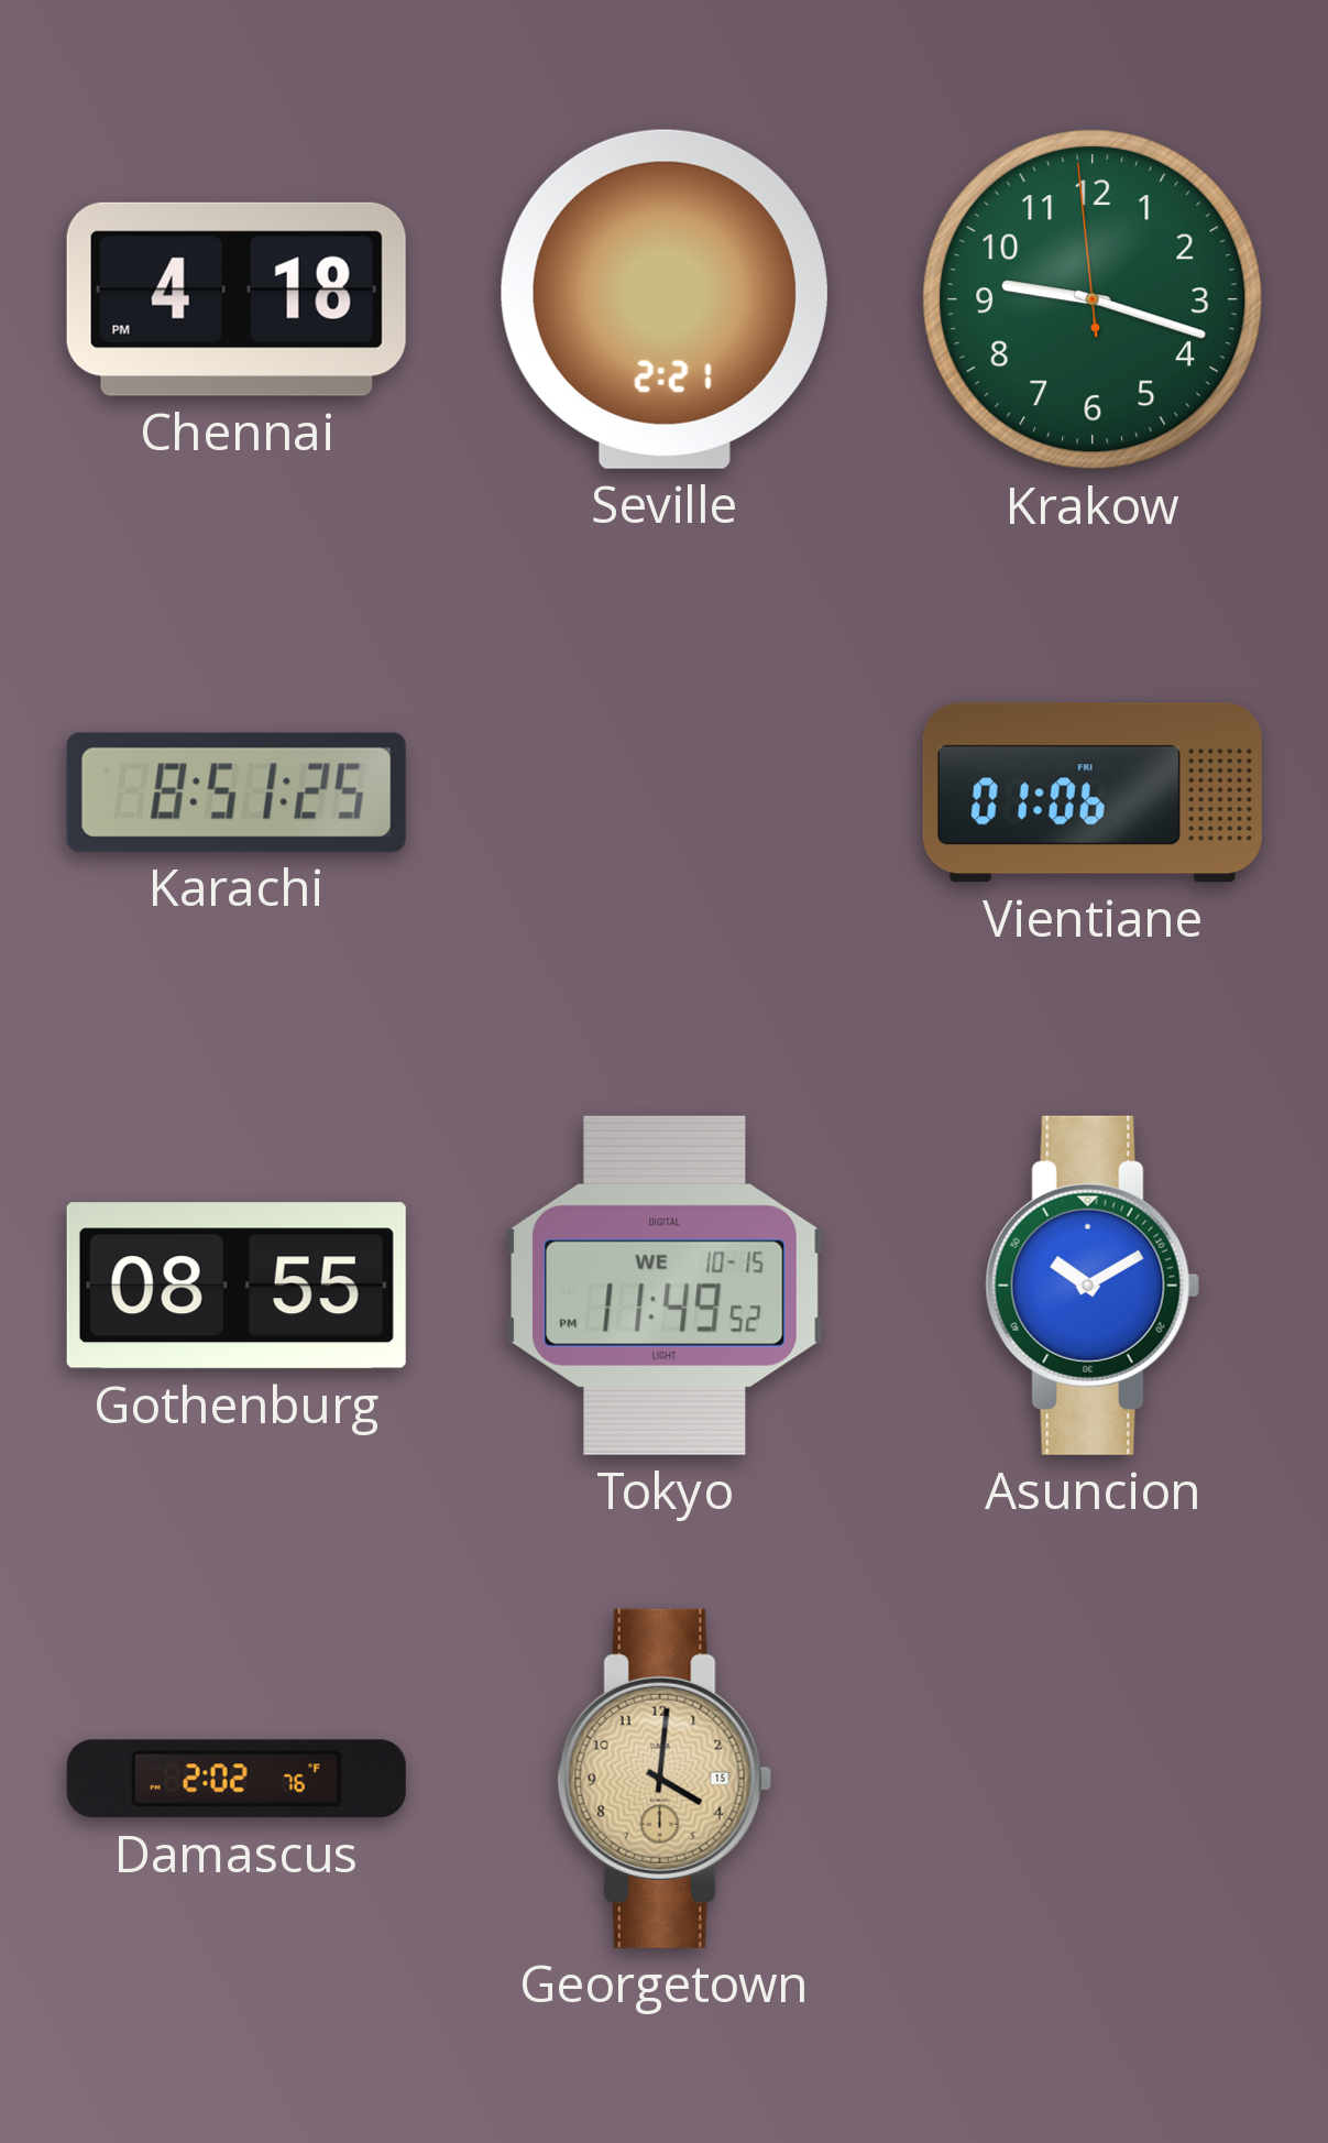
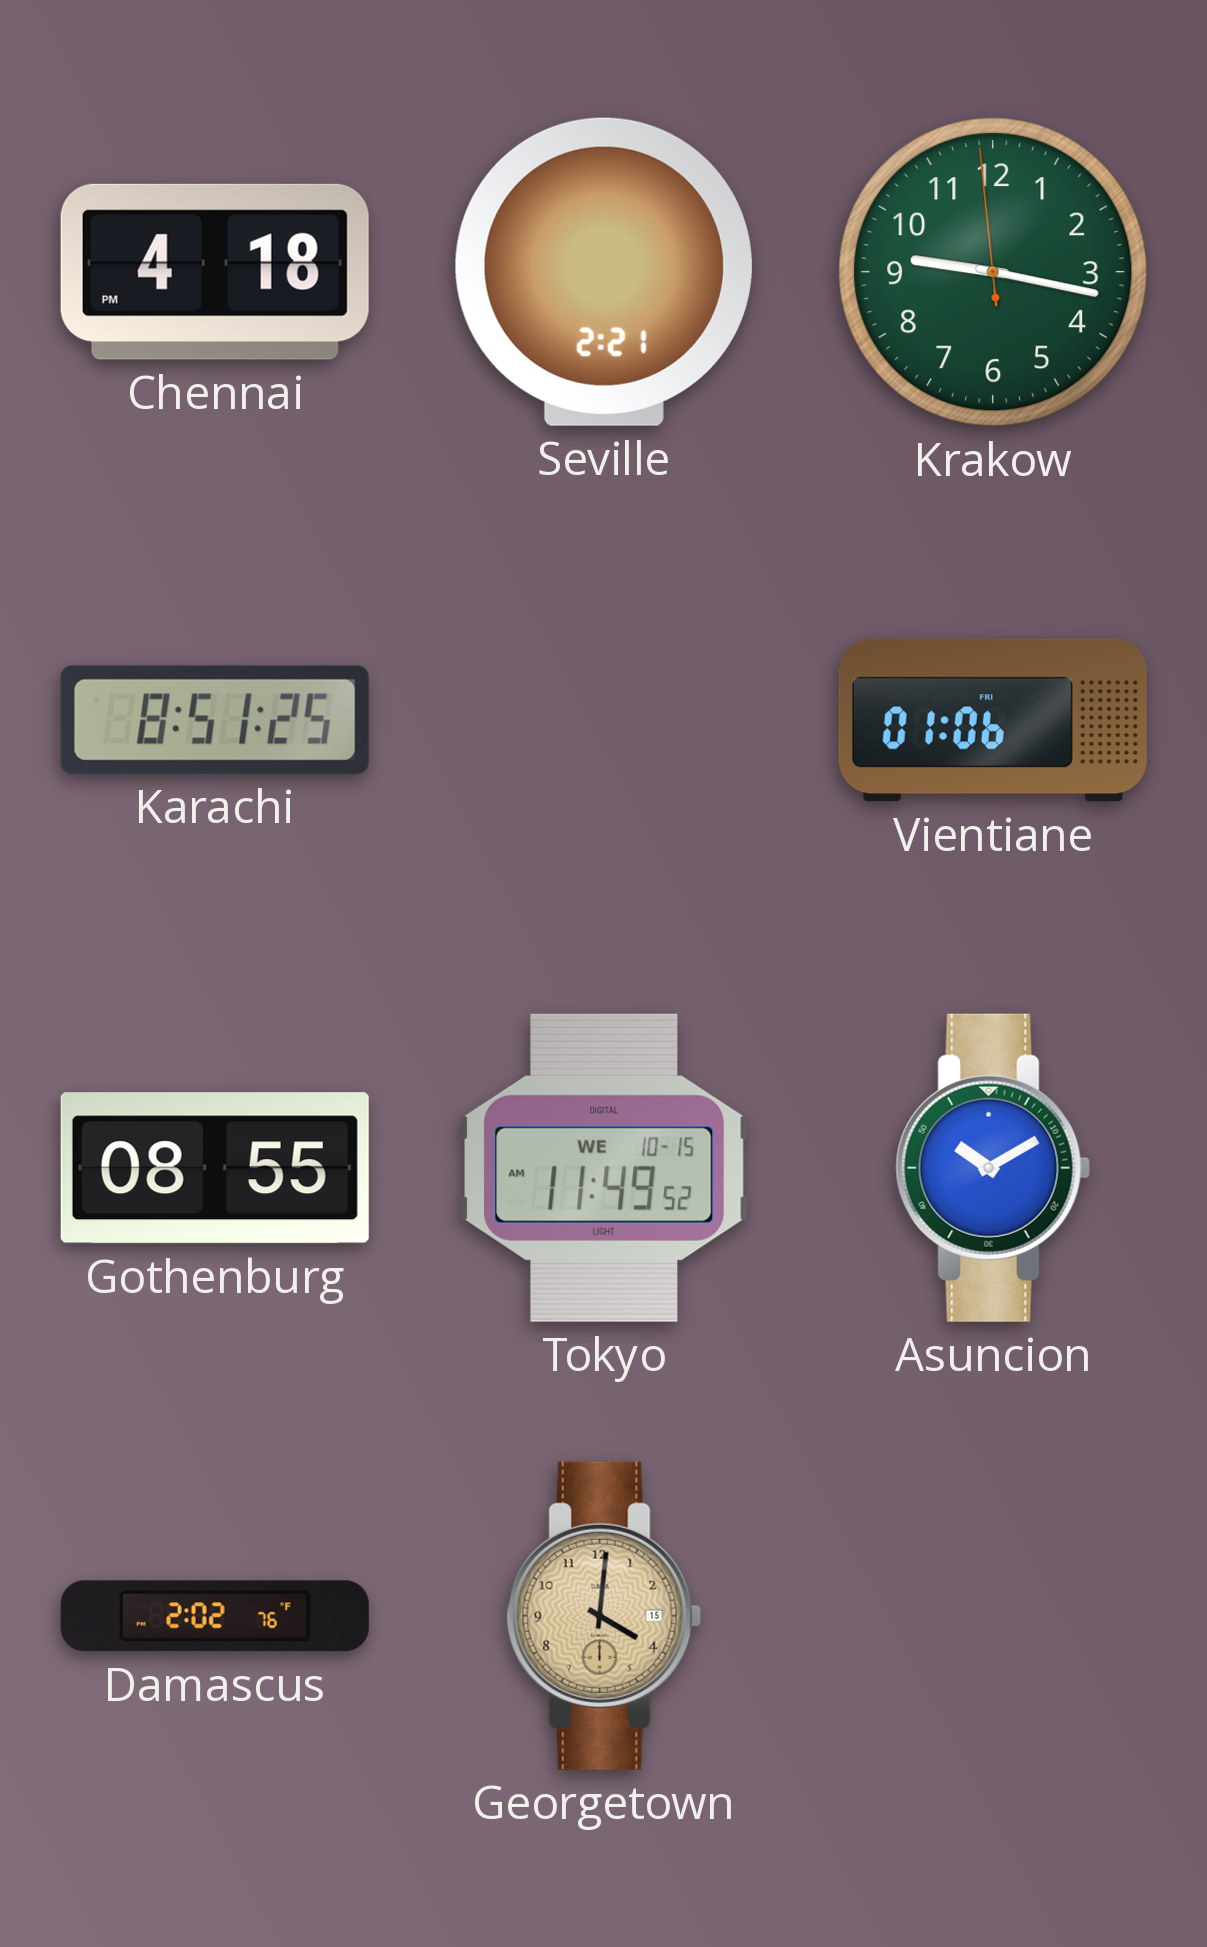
Krakow: 9:17 -> 9:16
Tokyo: 11:49:52 PM -> 11:49:52 AM
